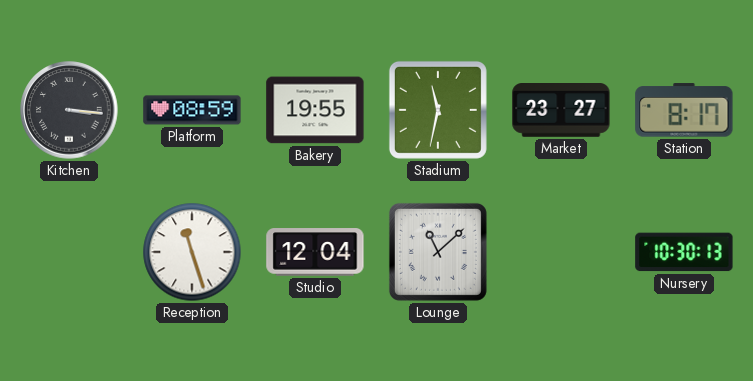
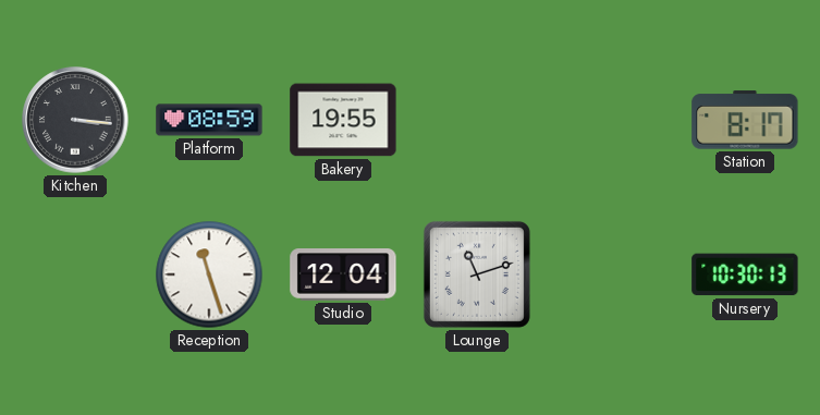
Stadium: 11:32 -> none
Market: 23:27 -> none
Lounge: 11:08 -> 11:12
